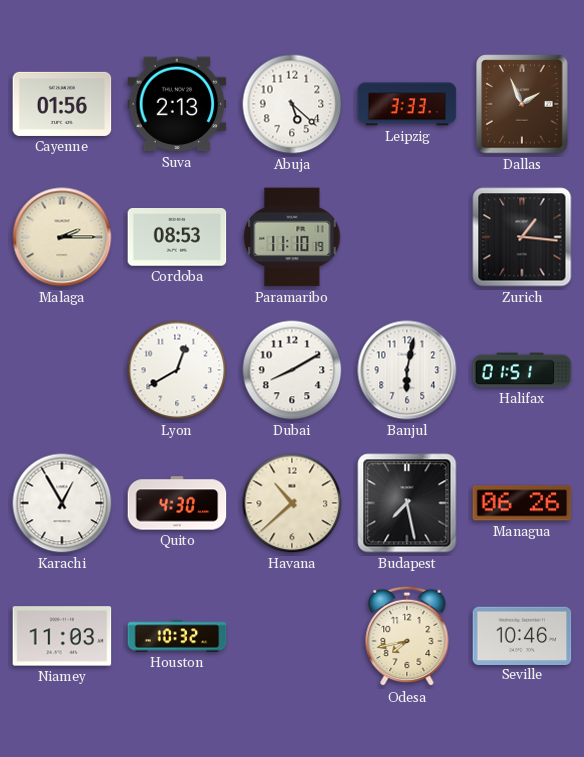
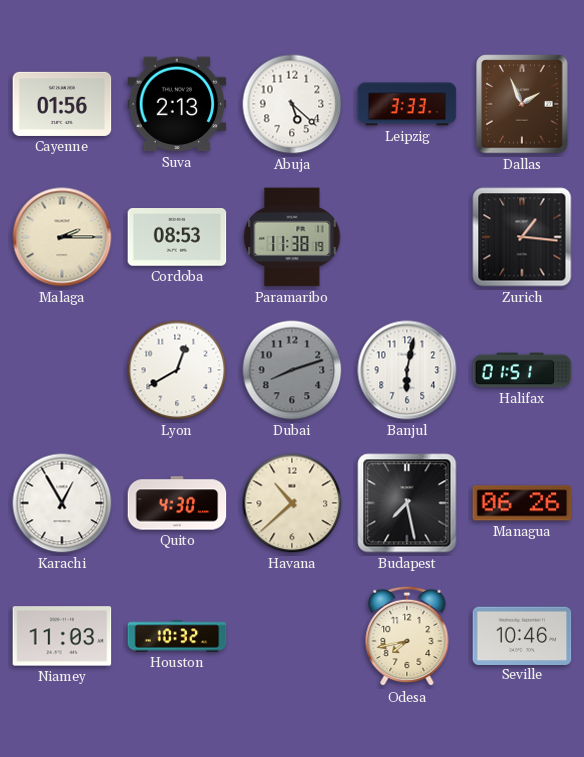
Paramaribo: 11:10 -> 11:38
Dubai: 8:10 -> 8:12
Dubai dial: white -> grey
